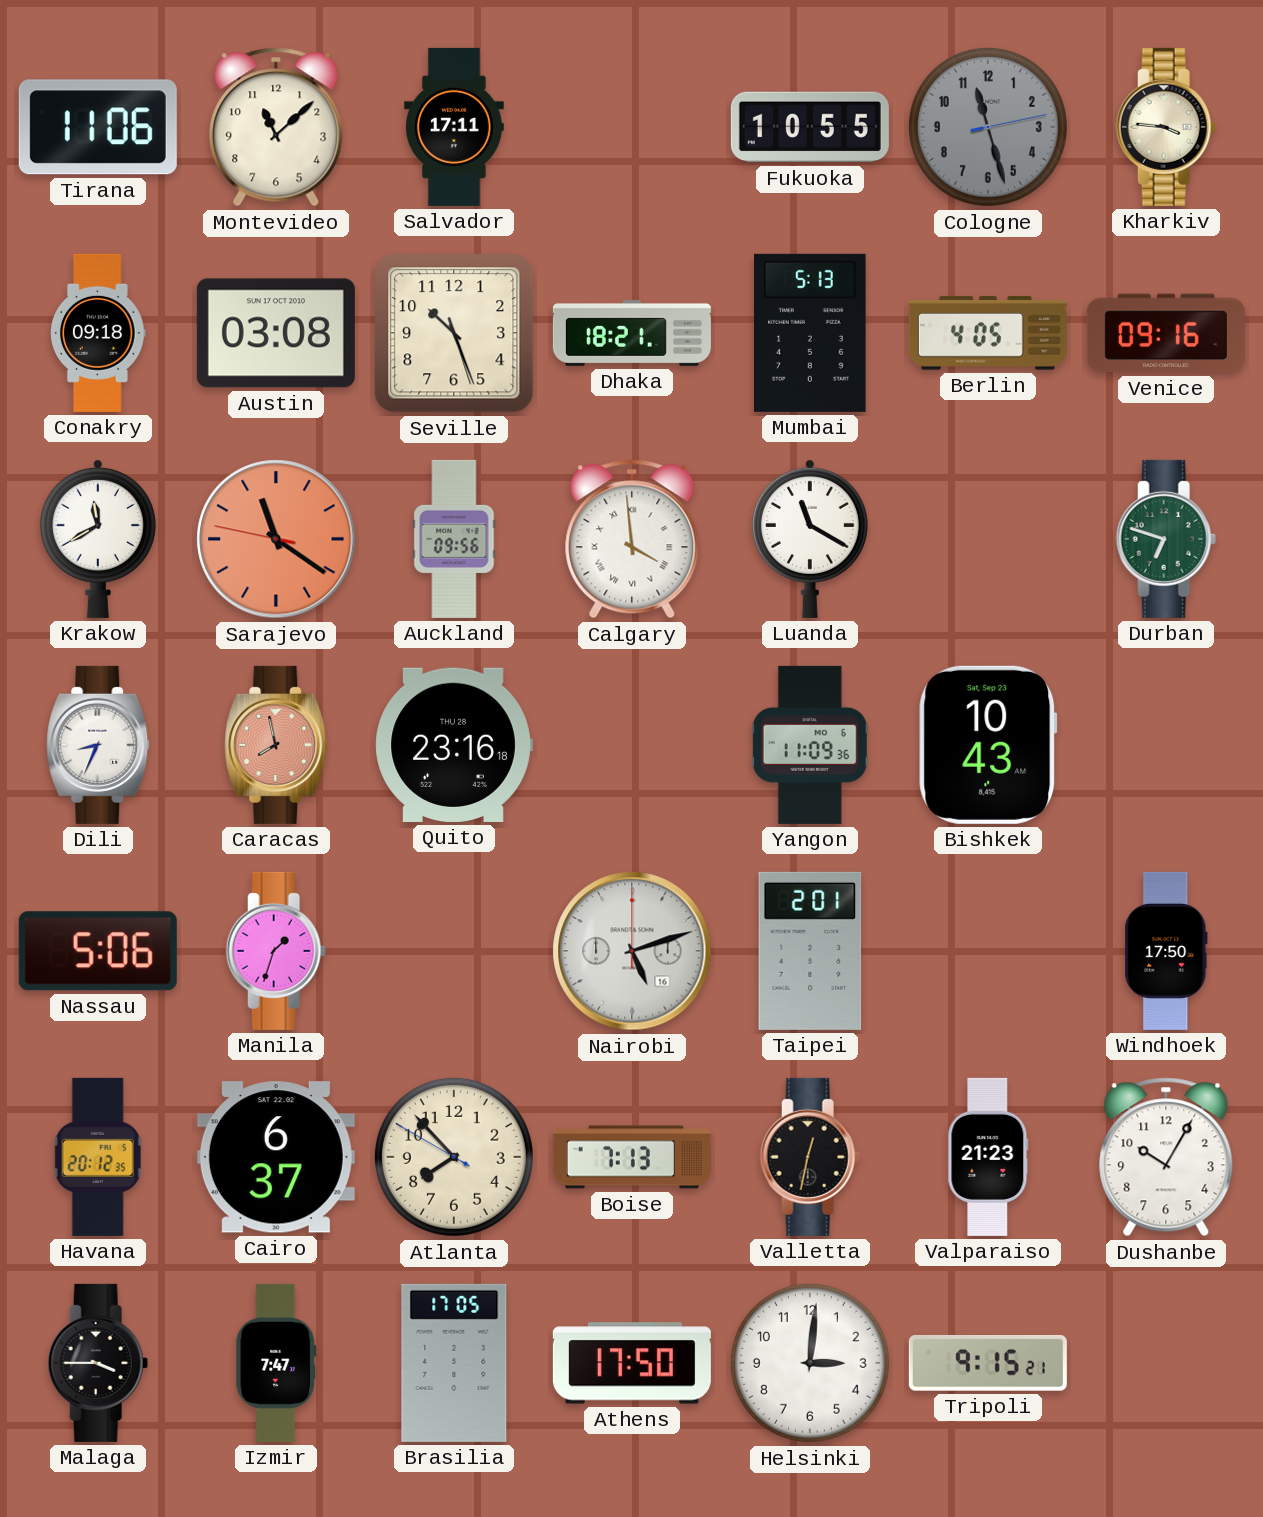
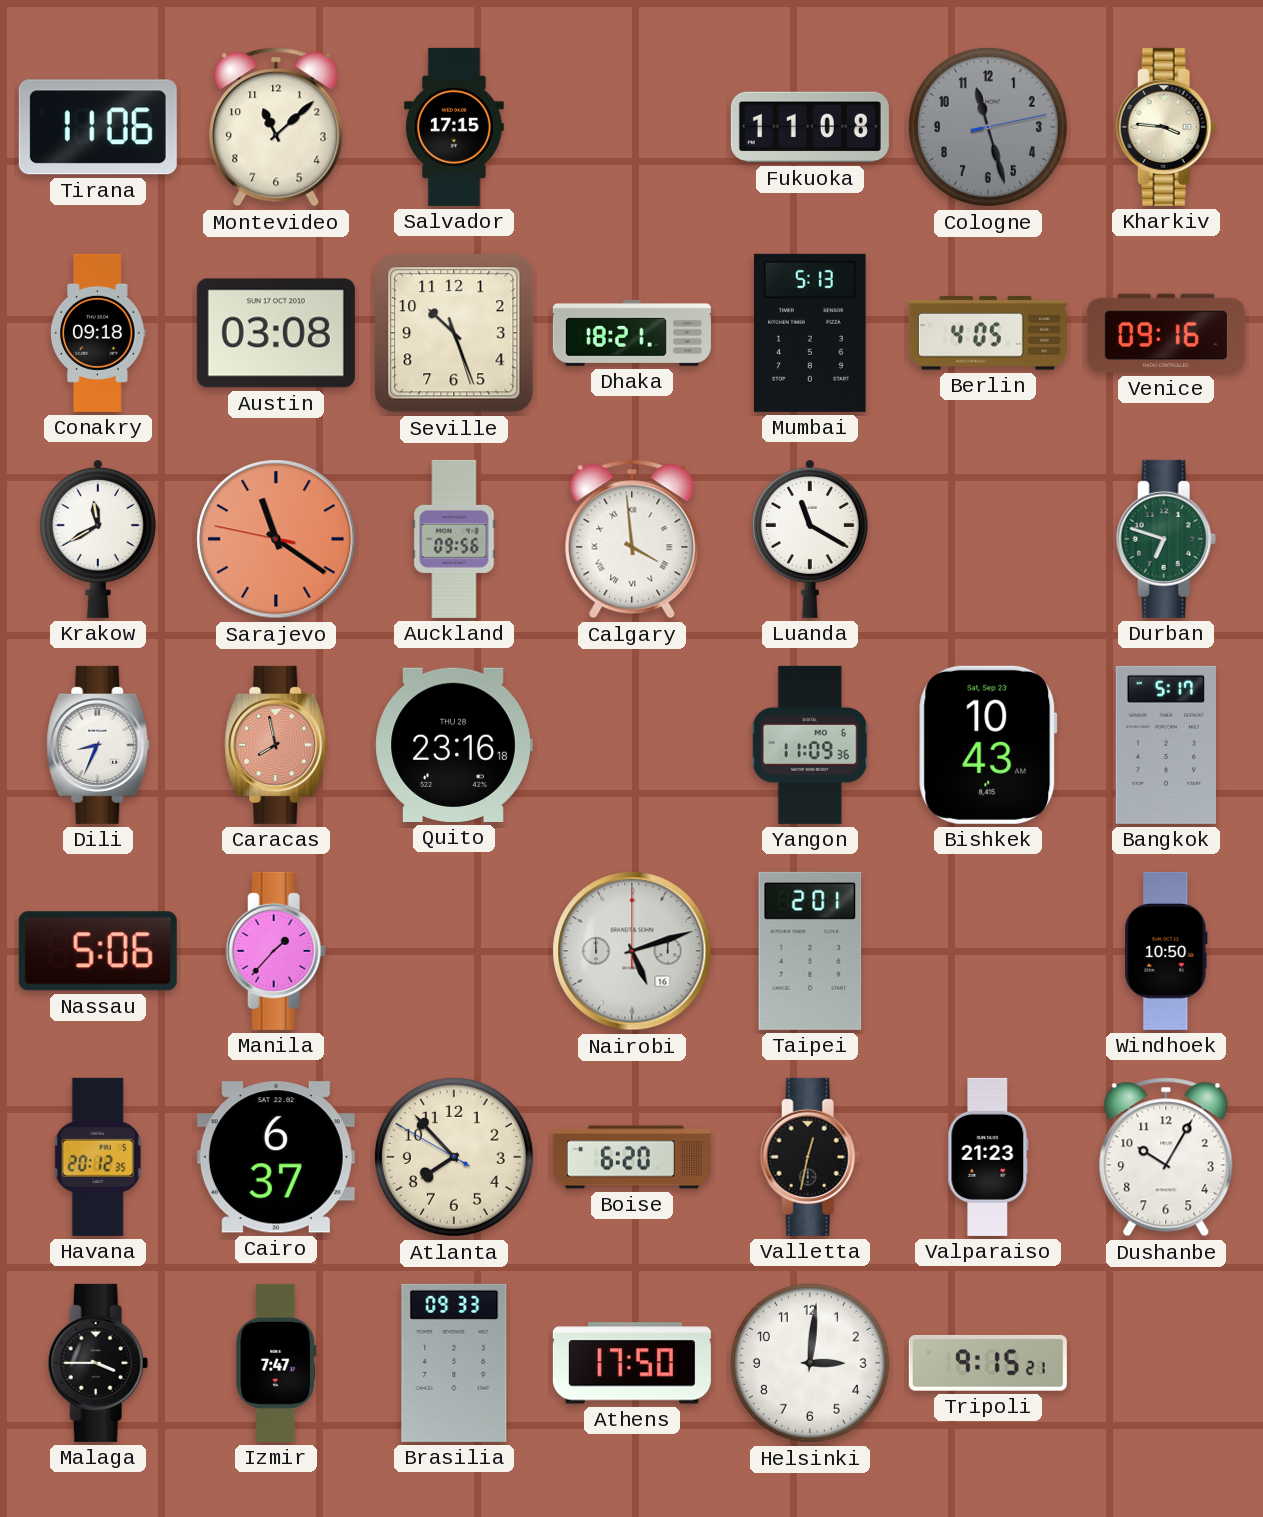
Salvador: 17:11 -> 17:15
Fukuoka: 10:55 -> 11:08
Bangkok: none -> 5:17
Manila: 1:33 -> 1:37
Windhoek: 17:50 -> 10:50
Boise: 7:13 -> 6:20
Brasilia: 17:05 -> 09:33
